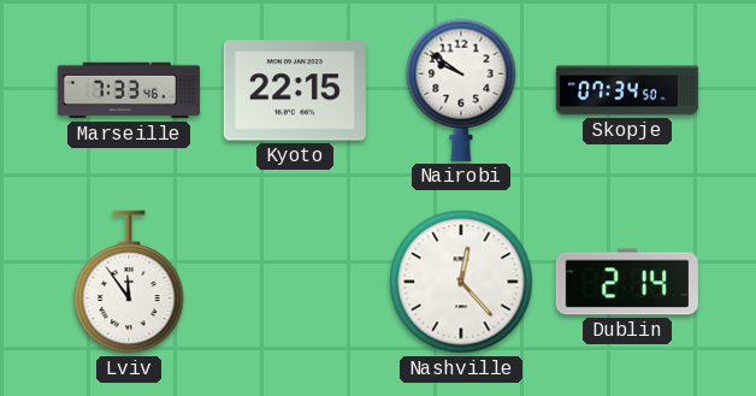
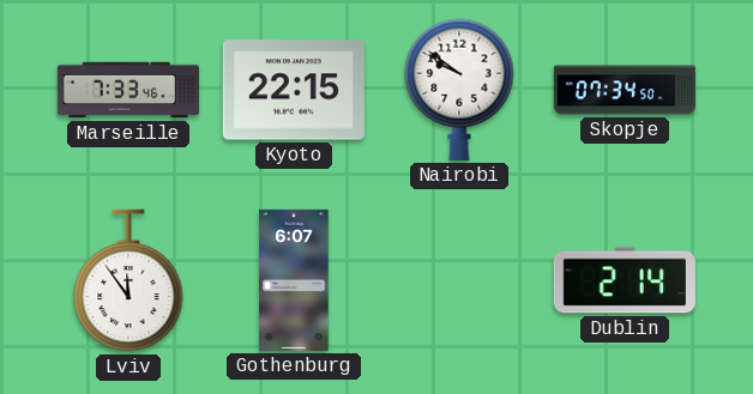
Gothenburg: none -> 6:07
Nashville: 12:23 -> none
